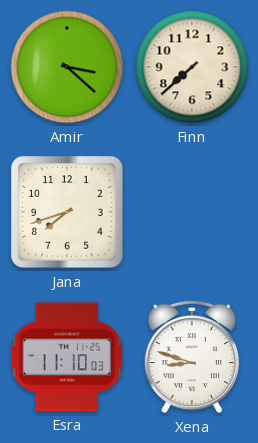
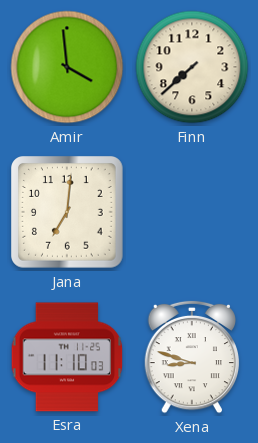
Amir: 3:22 -> 3:59
Jana: 7:42 -> 7:01
